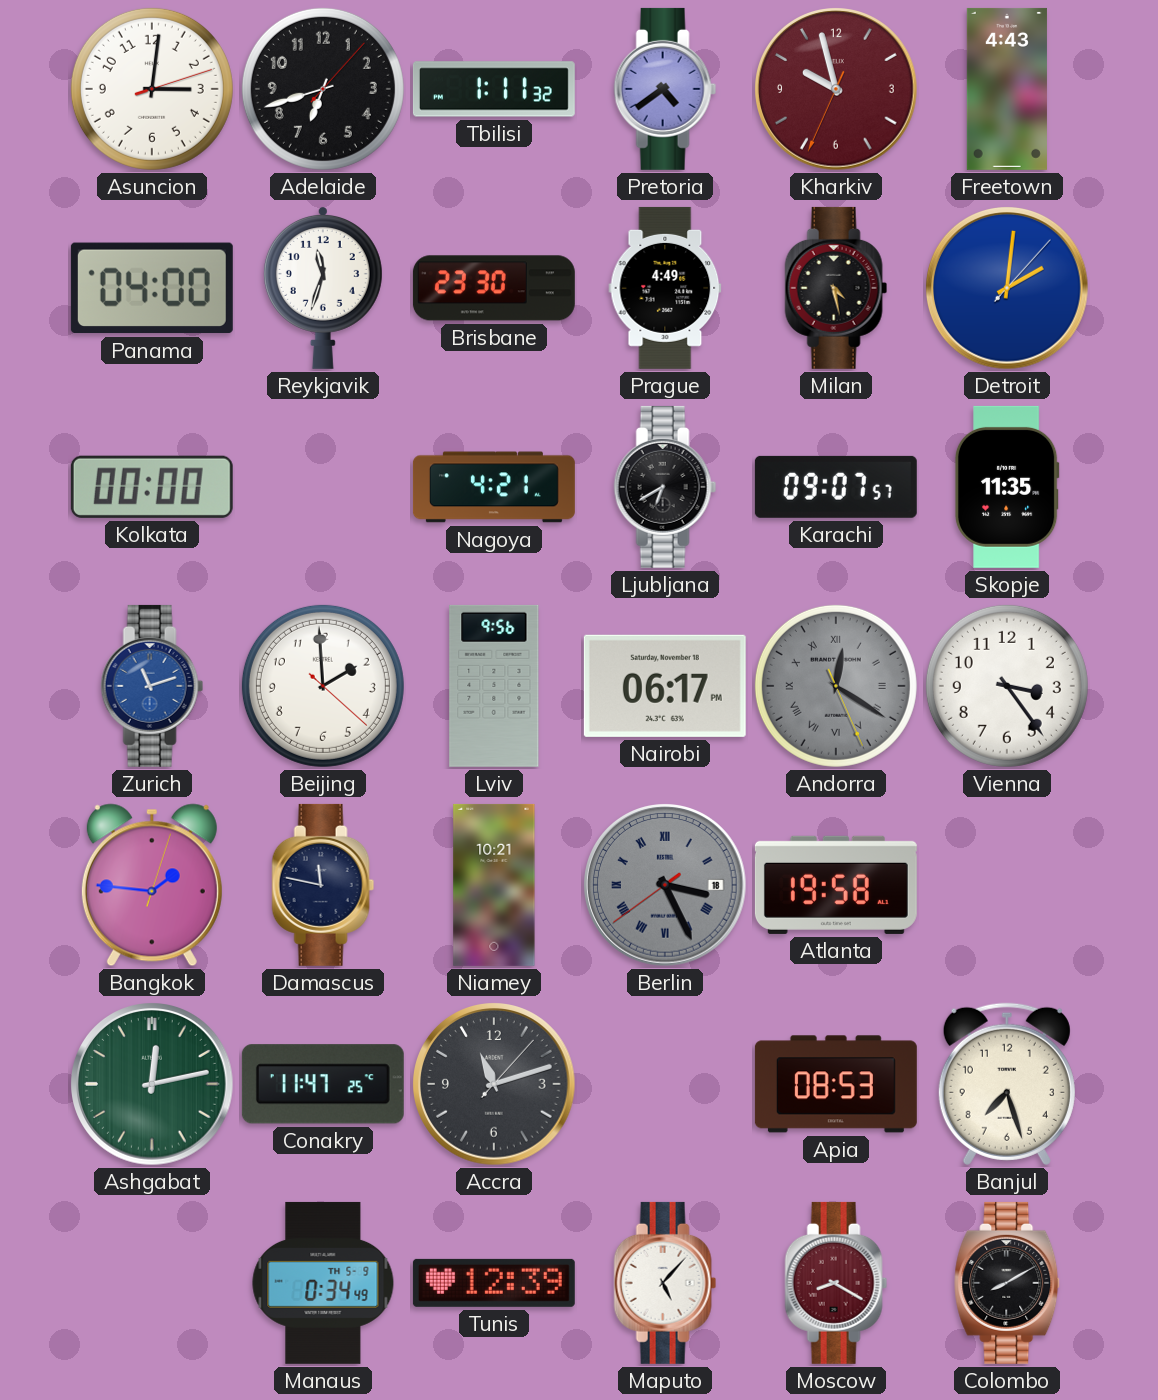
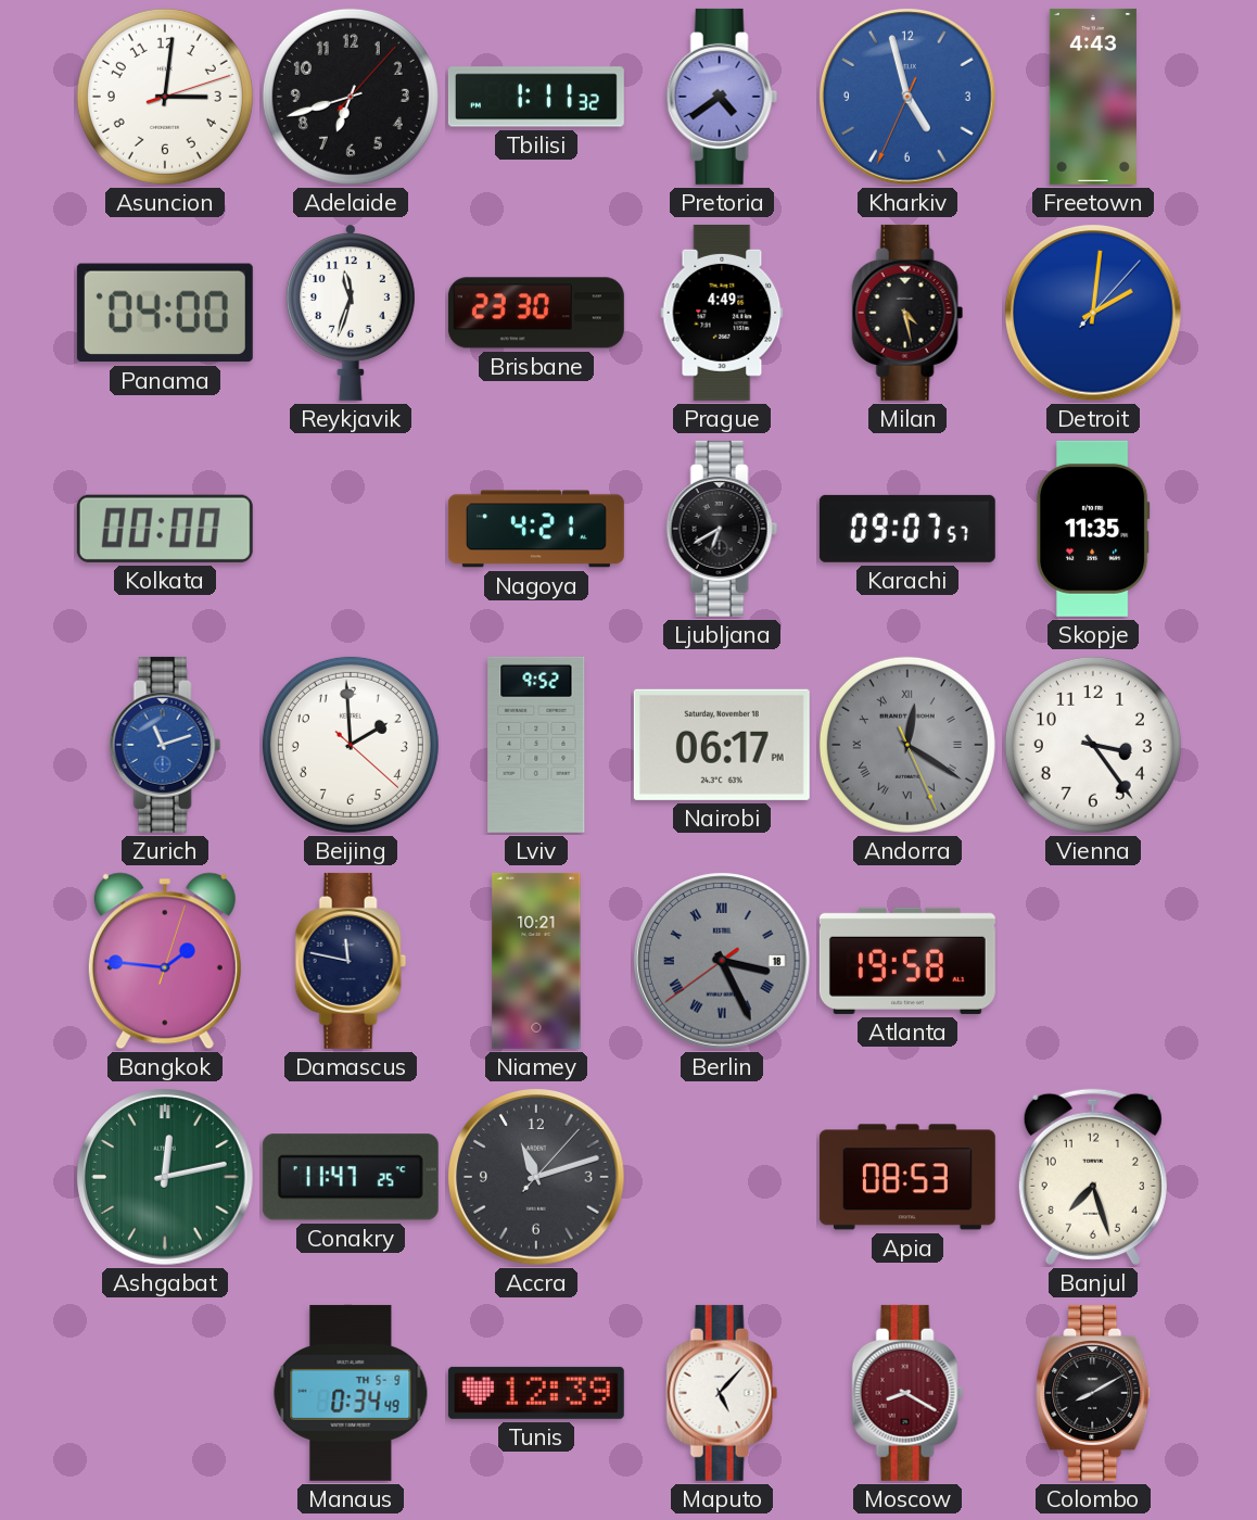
Kharkiv: 9:57 -> 4:57
Kharkiv dial: burgundy -> blue
Lviv: 9:56 -> 9:52
